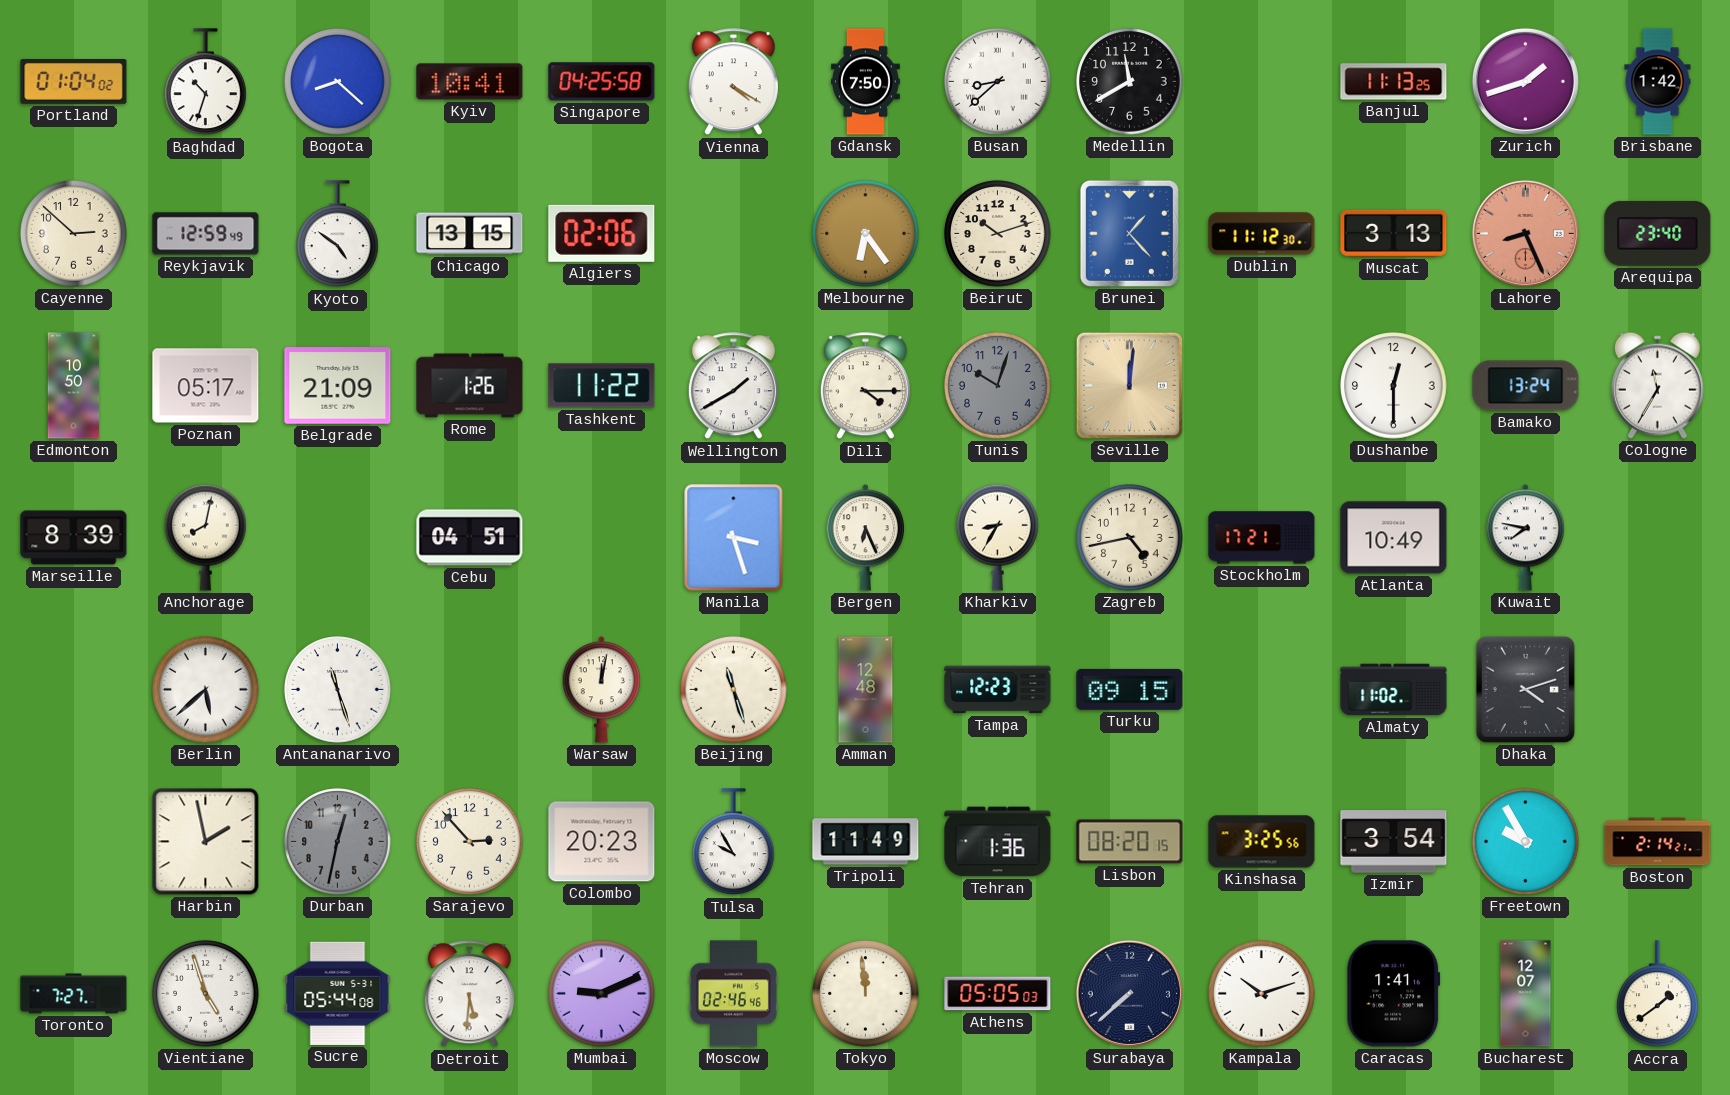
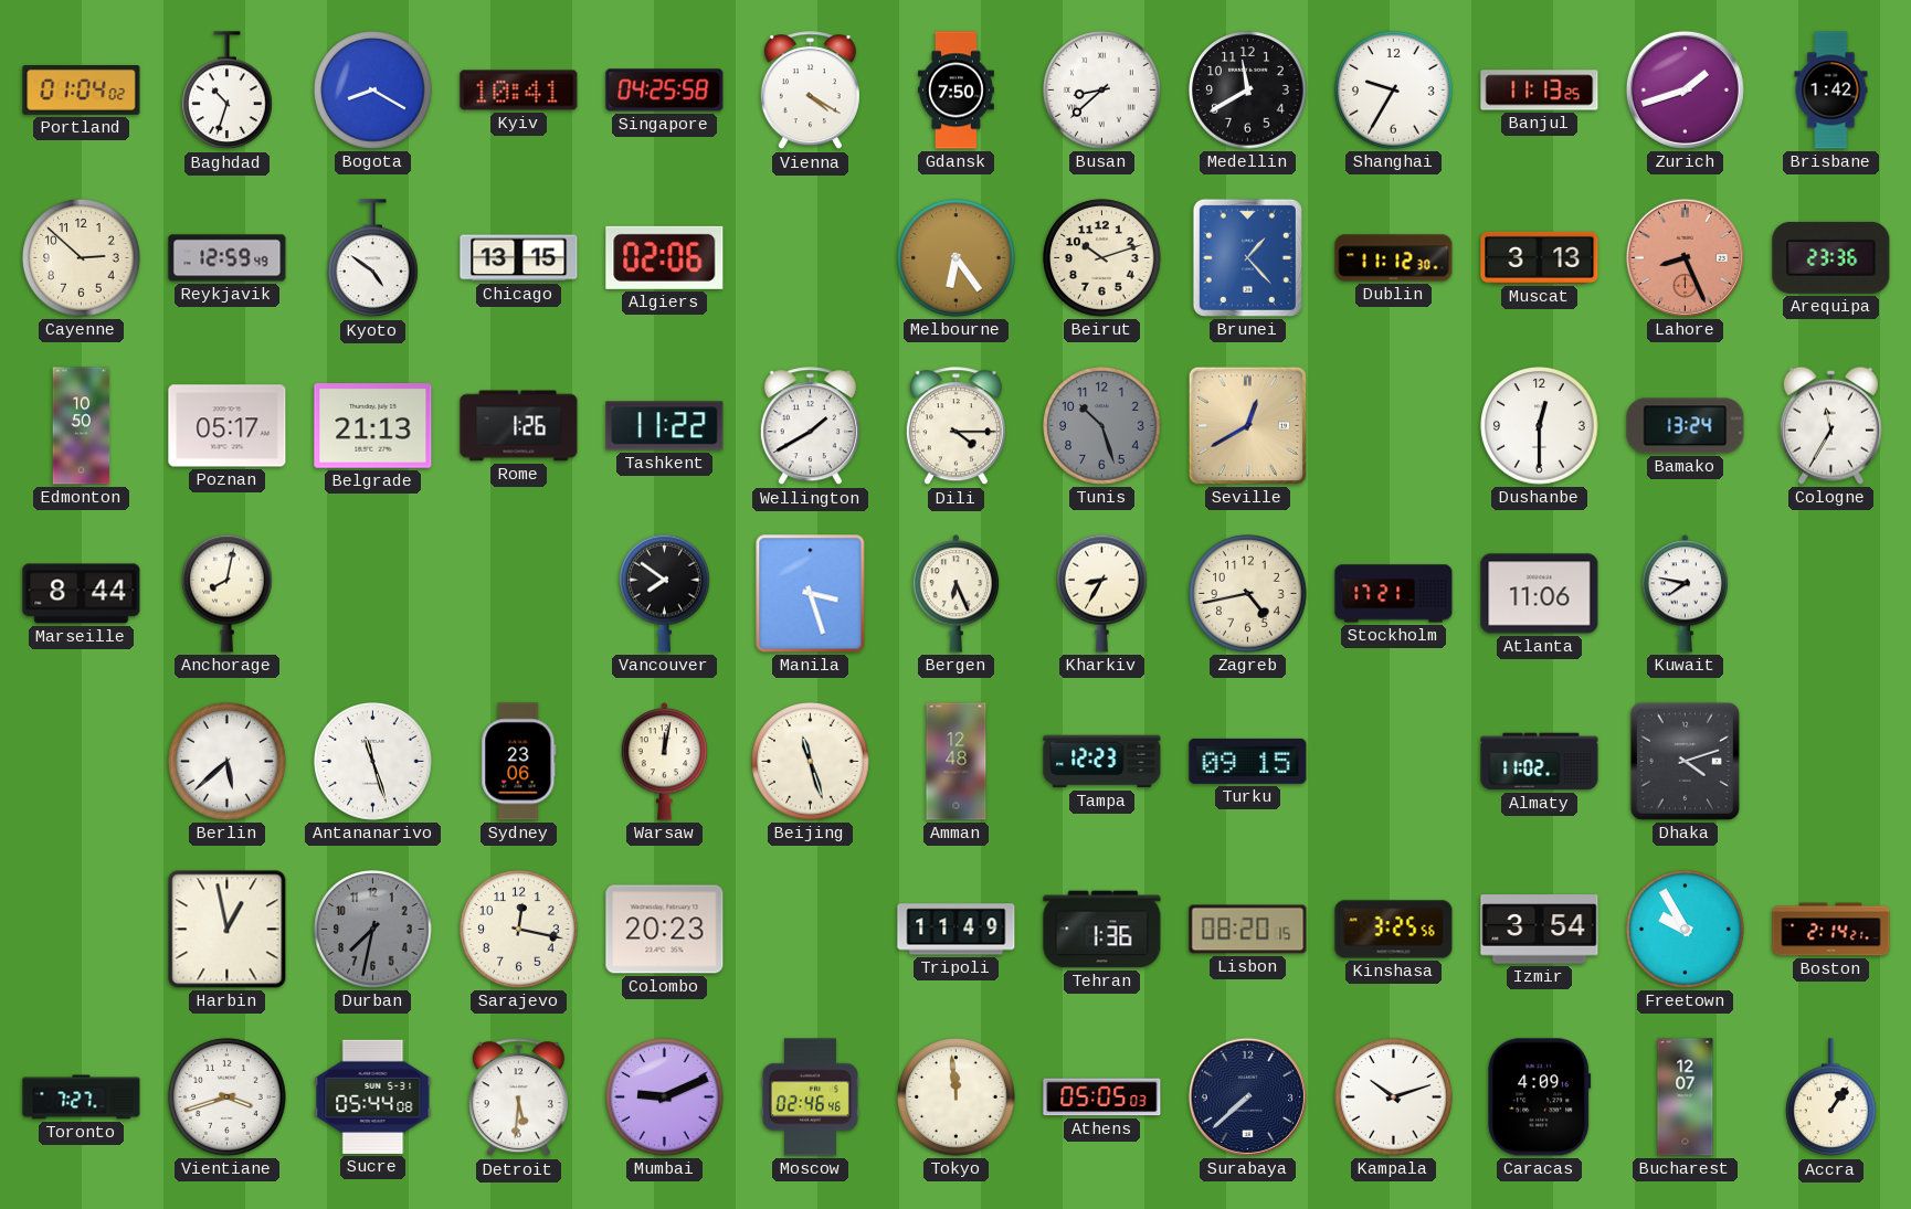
Bogota: 8:22 -> 8:20
Shanghai: none -> 9:35
Arequipa: 23:40 -> 23:36
Belgrade: 21:09 -> 21:13
Tunis: 10:03 -> 10:27
Seville: 12:01 -> 12:40
Marseille: 8:39 -> 8:44
Cebu: 04:51 -> none
Vancouver: none -> 7:51
Atlanta: 10:49 -> 11:06
Sydney: none -> 23:06
Harbin: 1:58 -> 12:58
Durban: 12:32 -> 7:32
Sarajevo: 2:53 -> 12:17
Tulsa: 9:55 -> none
Vientiane: 4:57 -> 3:42
Caracas: 1:41 -> 4:09
Accra: 1:39 -> 1:06
